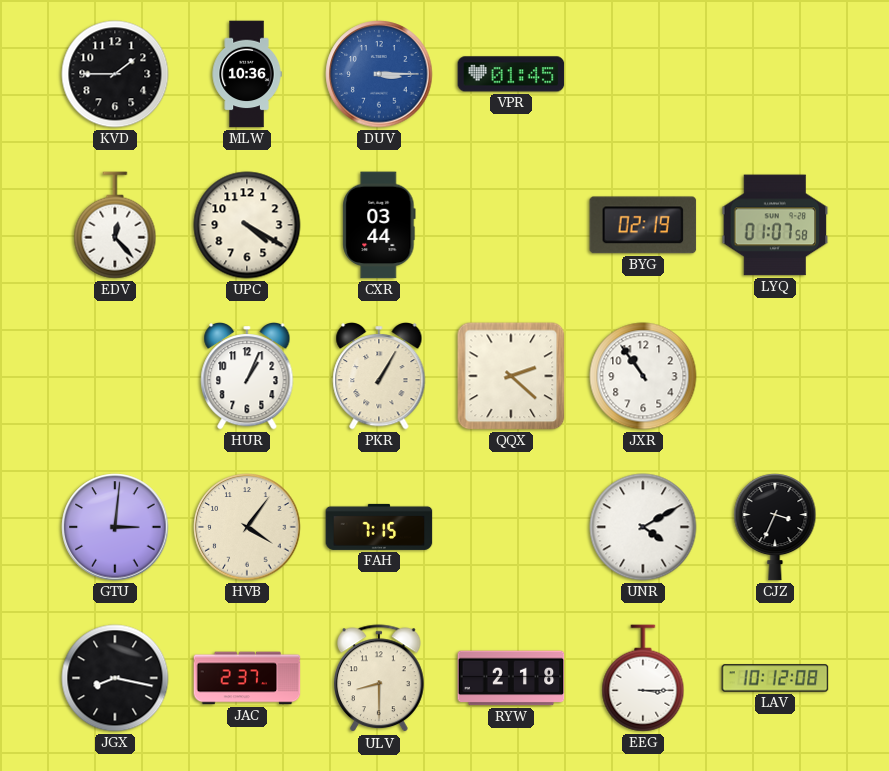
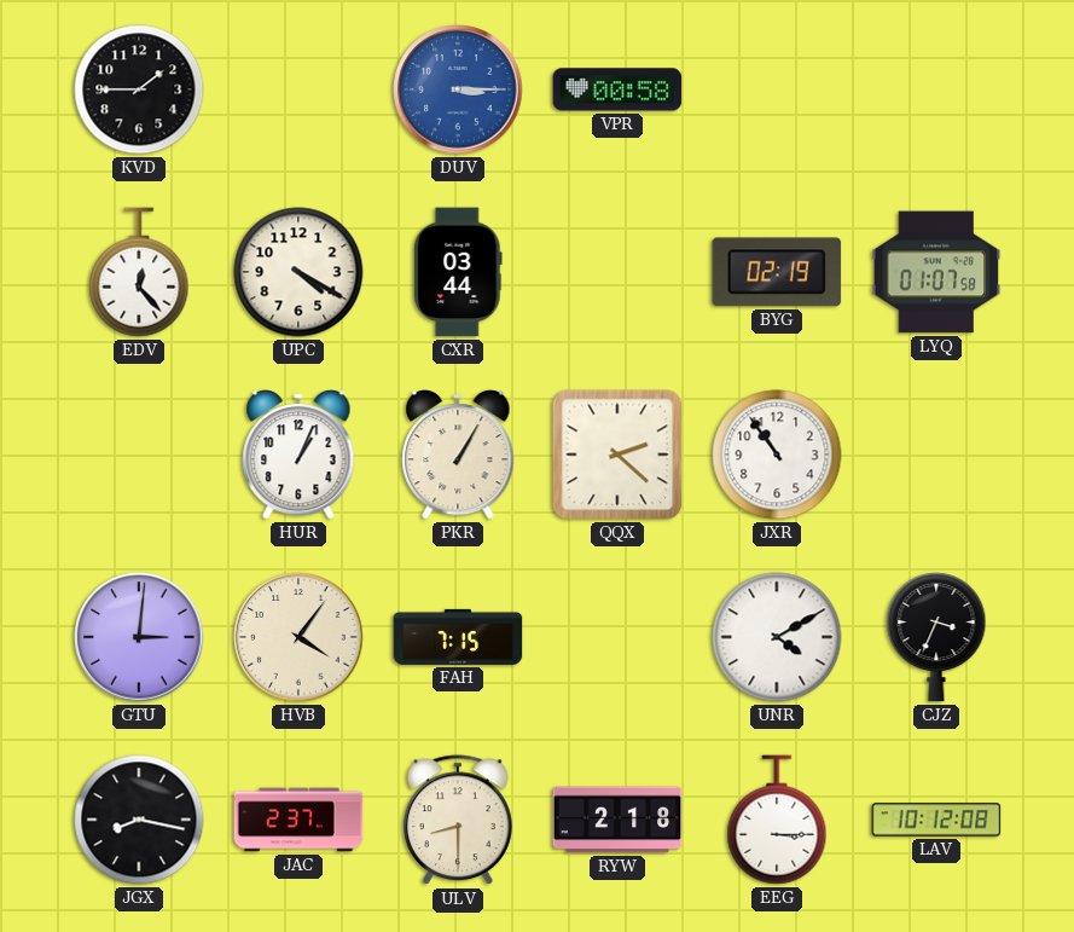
MLW: 10:36 -> none
VPR: 01:45 -> 00:58
